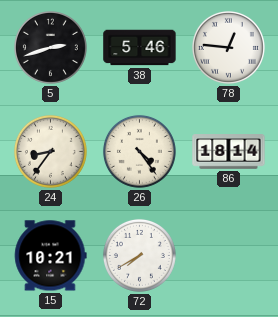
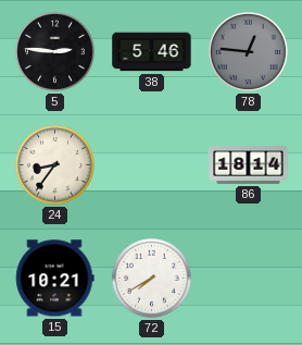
5: 2:42 -> 2:46
78 dial: white -> grey
26: 4:24 -> none
